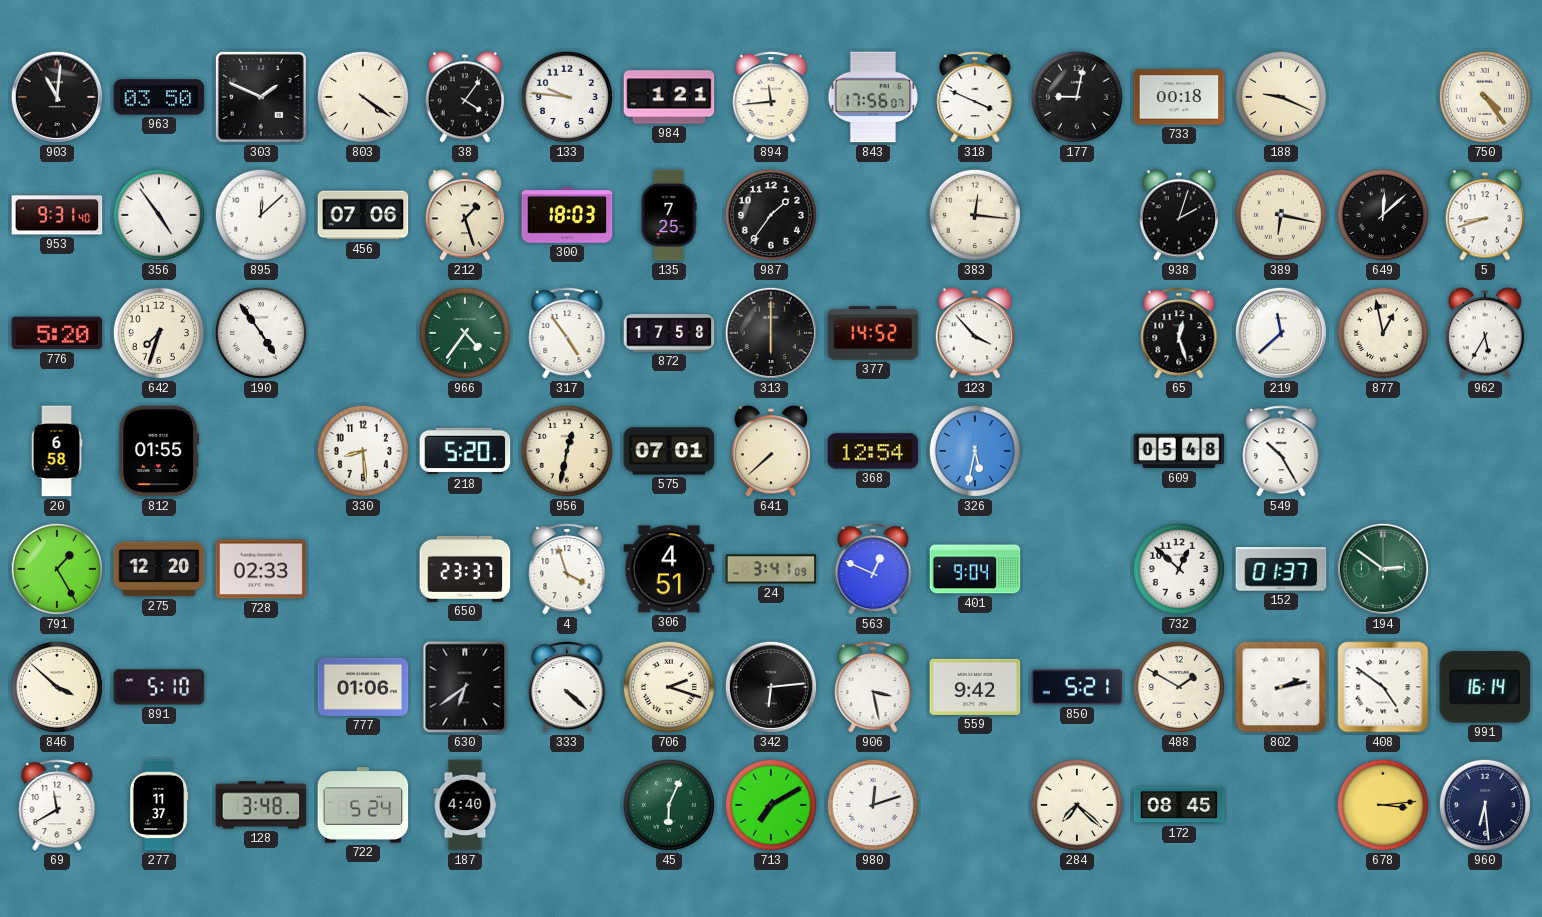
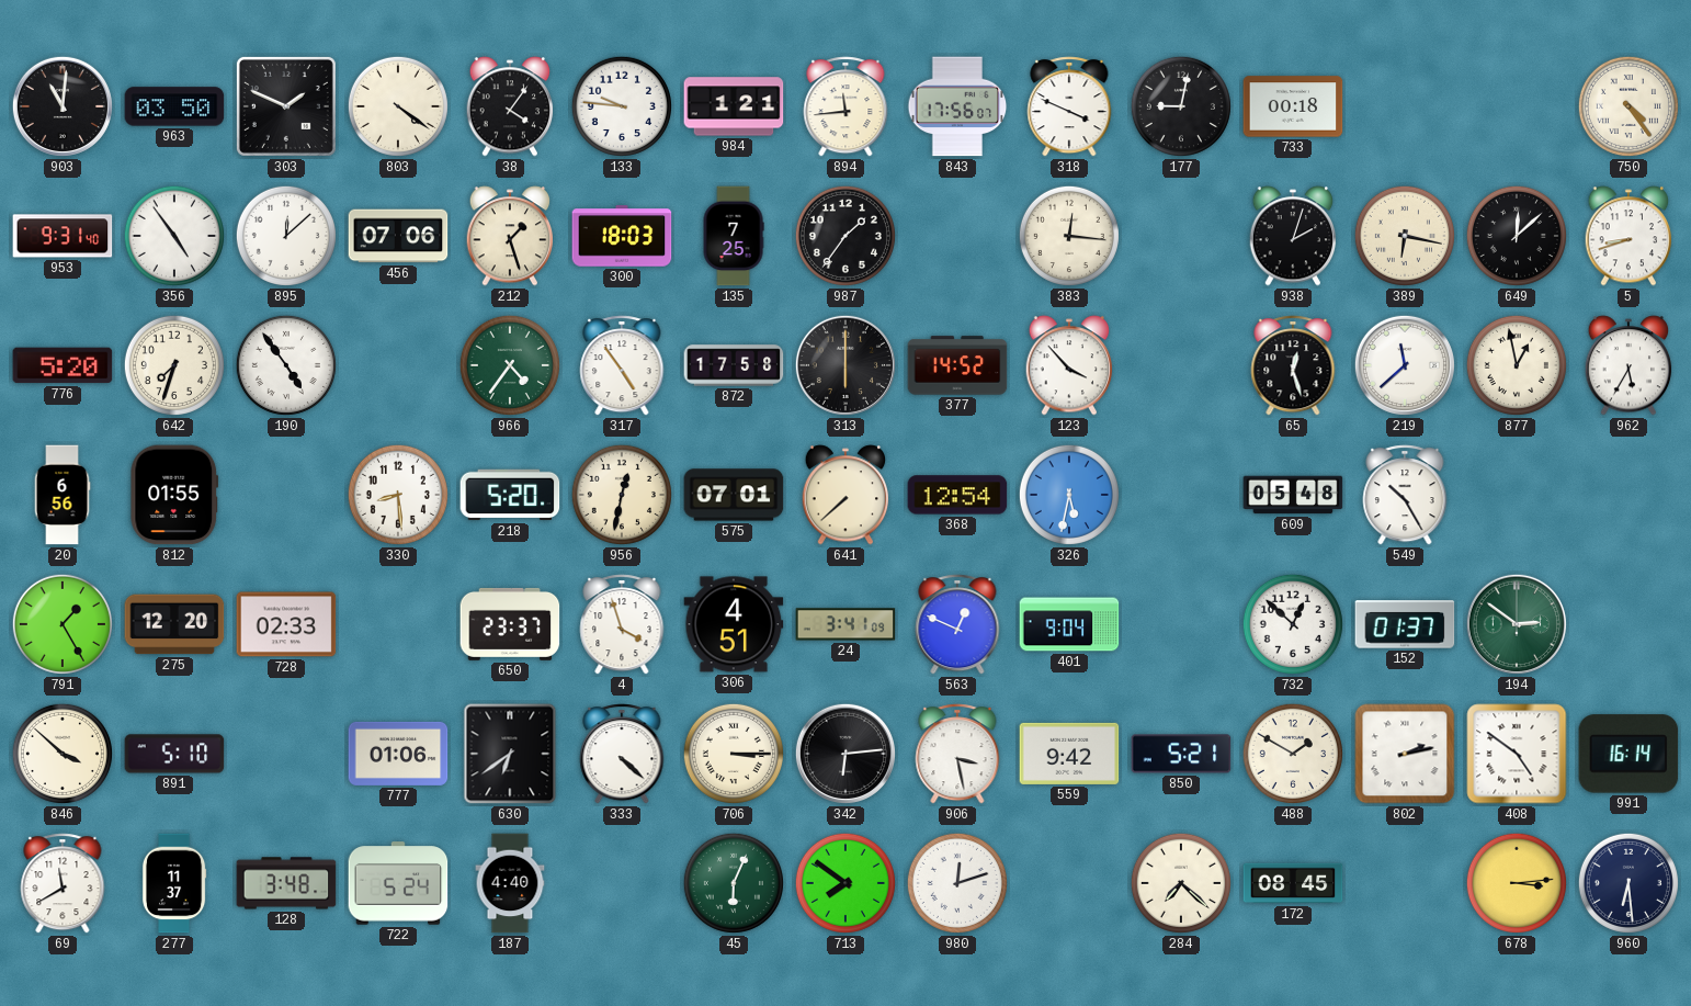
188: 9:19 -> none
20: 6:58 -> 6:56
706: 2:18 -> 3:15
713: 7:10 -> 7:51
